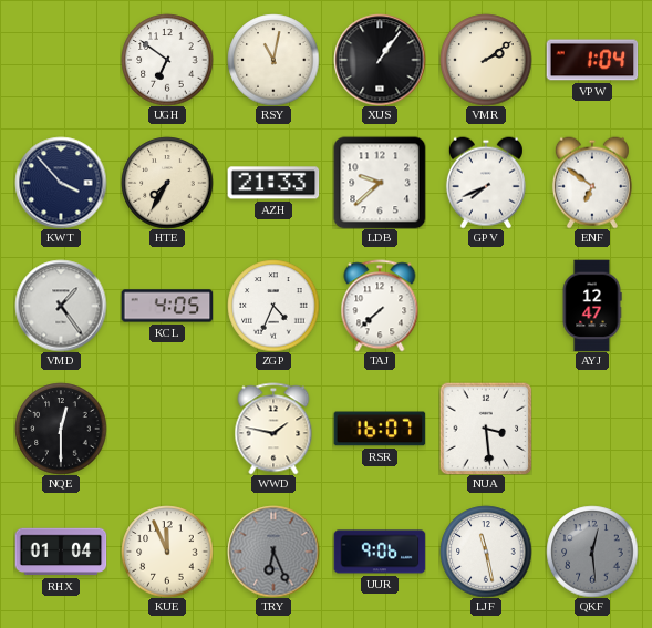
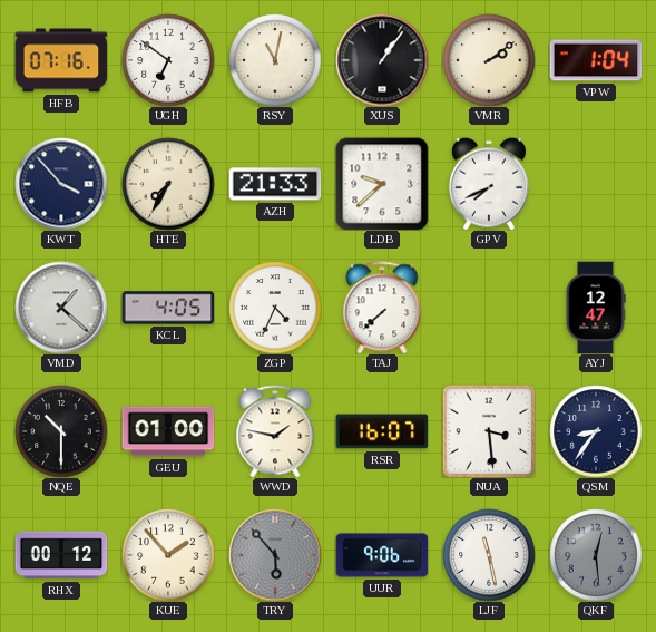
HFB: none -> 07:16
ENF: 6:51 -> none
VMD: 1:24 -> 1:22
NQE: 12:30 -> 10:30
GEU: none -> 01:00
QSM: none -> 8:36
RHX: 01:04 -> 00:12
KUE: 11:56 -> 1:53
TRY: 6:26 -> 5:53
